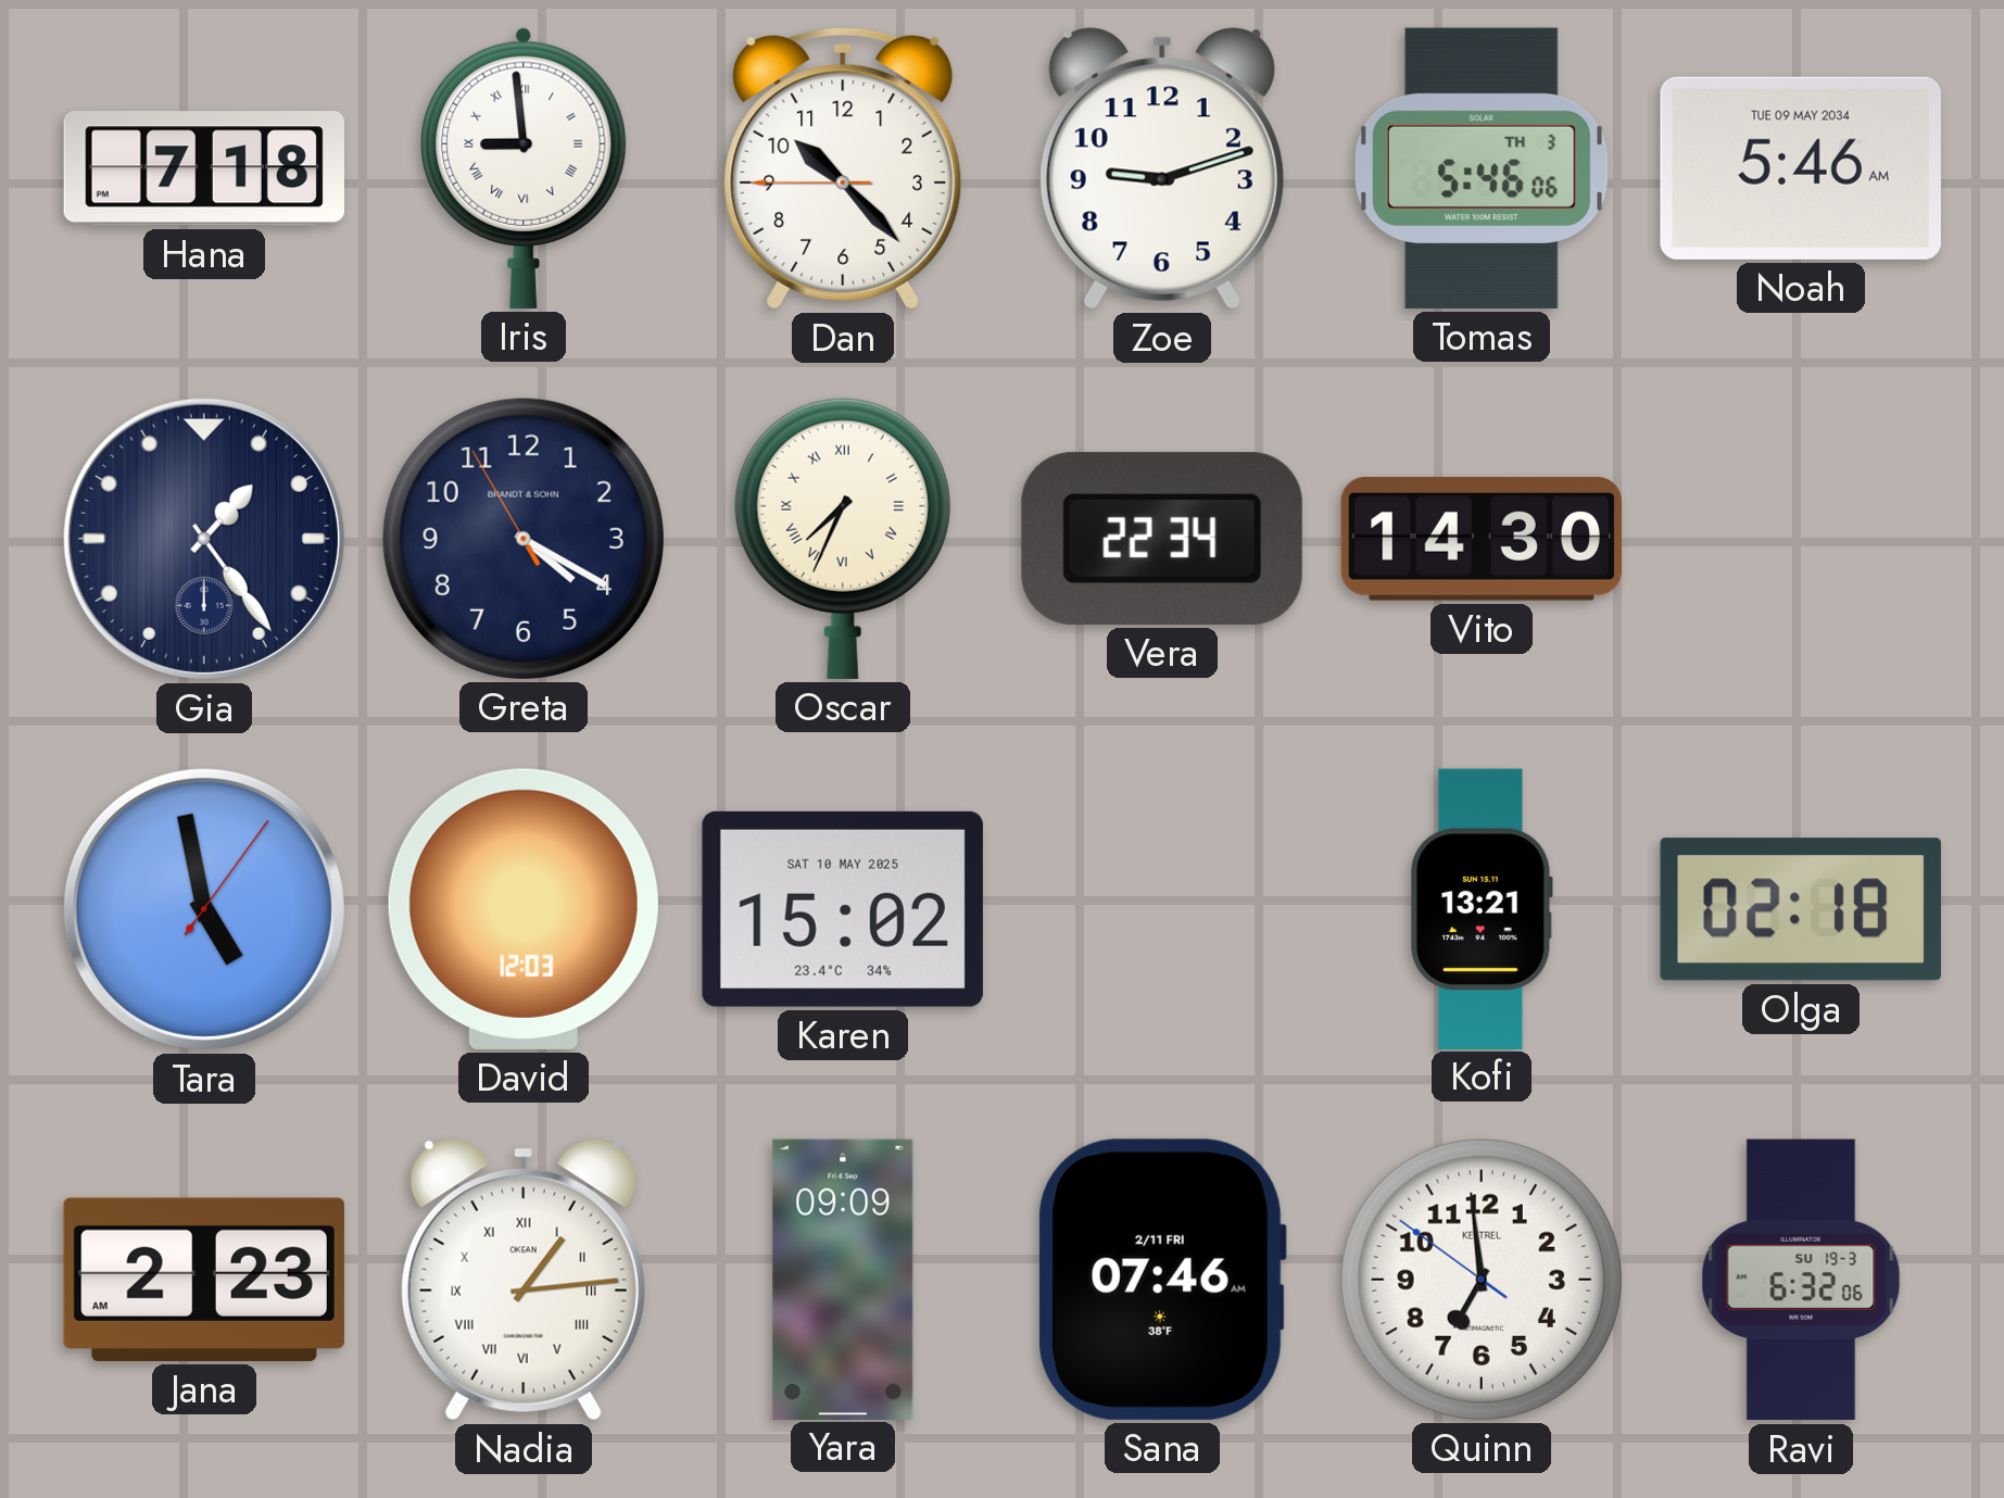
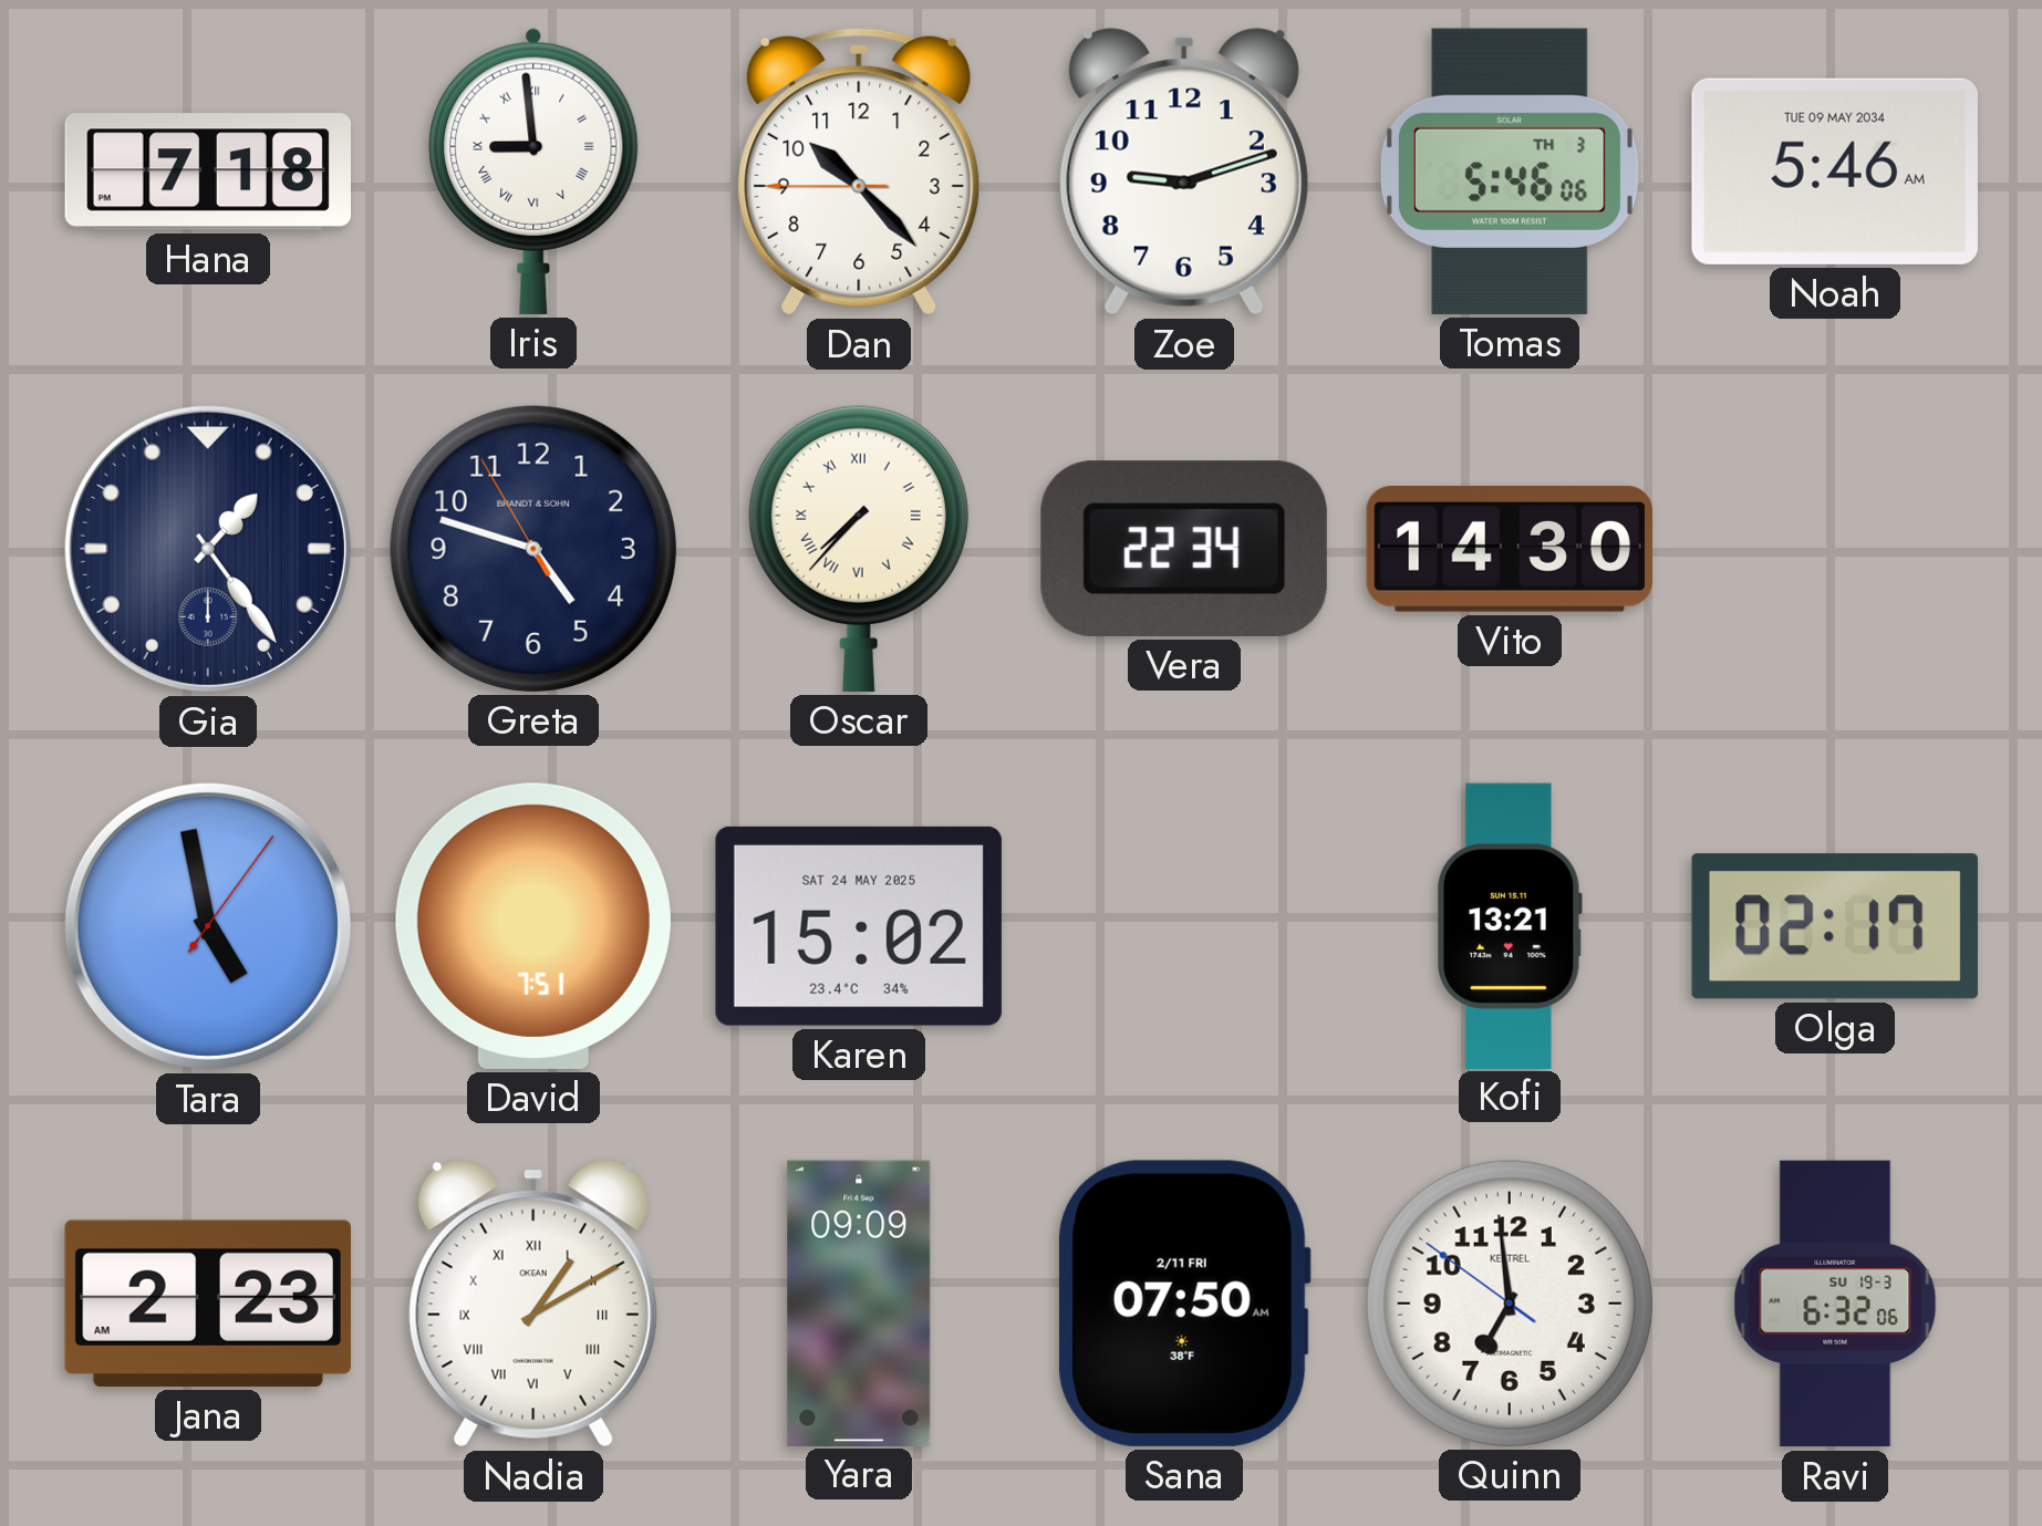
Greta: 4:19 -> 4:47
Oscar: 7:34 -> 7:37
David: 12:03 -> 7:51
Karen date: SAT 10 MAY 2025 -> SAT 24 MAY 2025
Olga: 02:18 -> 02:17
Nadia: 1:14 -> 1:10
Sana: 07:46 -> 07:50
